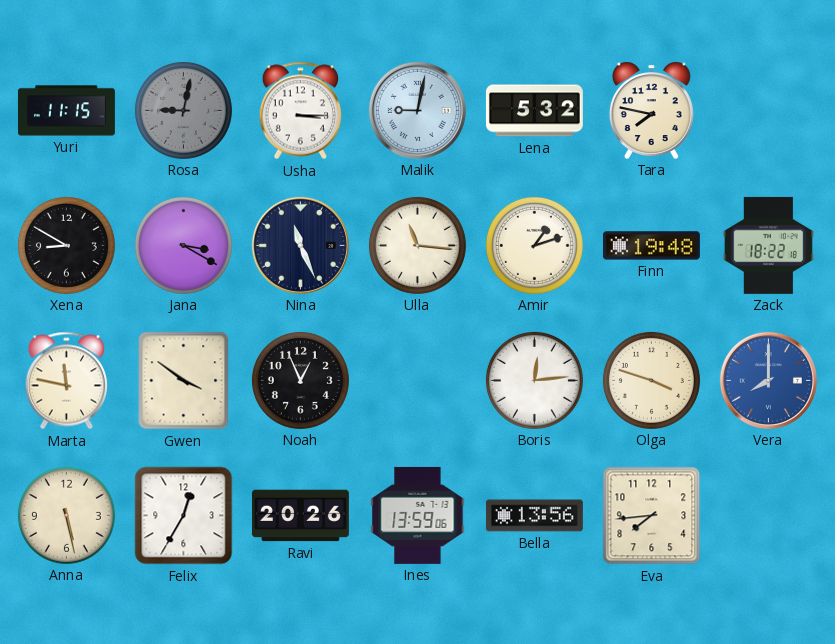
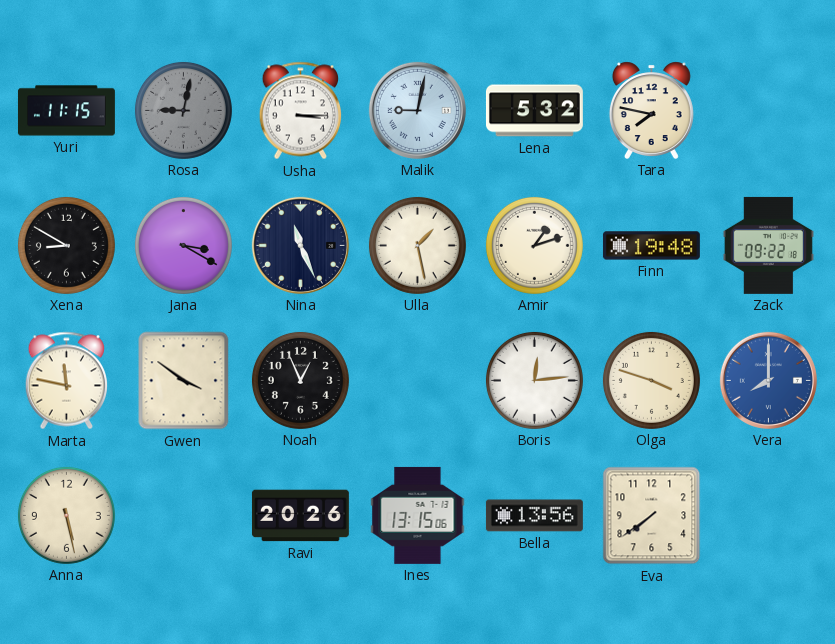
Ulla: 11:16 -> 1:28
Zack: 18:22 -> 09:22
Felix: 12:35 -> none
Ines: 13:59 -> 13:15
Eva: 7:44 -> 7:39
